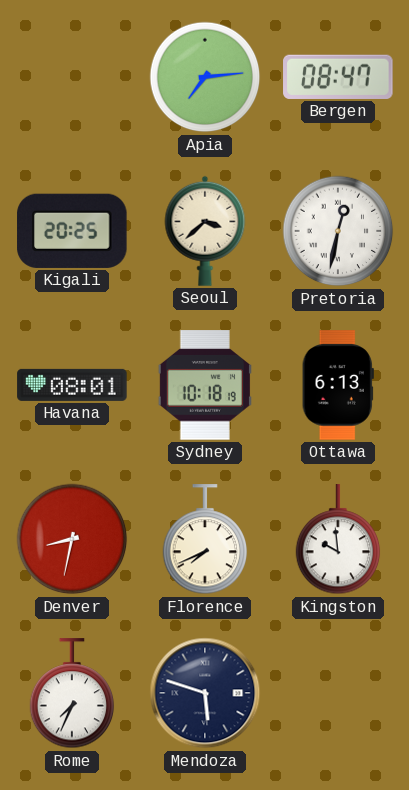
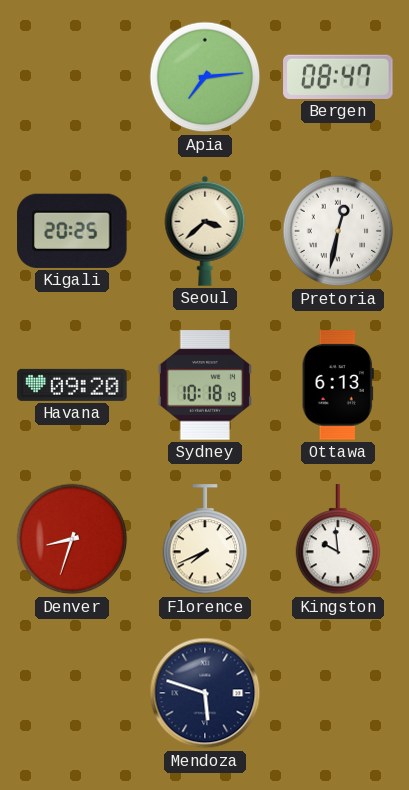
Havana: 08:01 -> 09:20
Denver: 8:32 -> 8:33
Rome: 7:34 -> none
